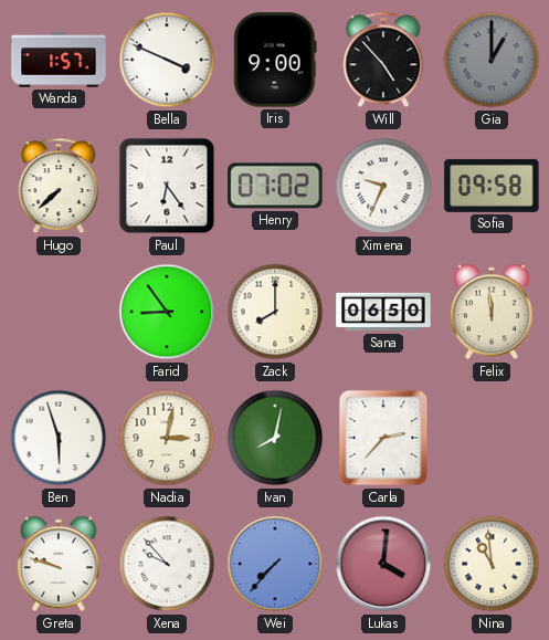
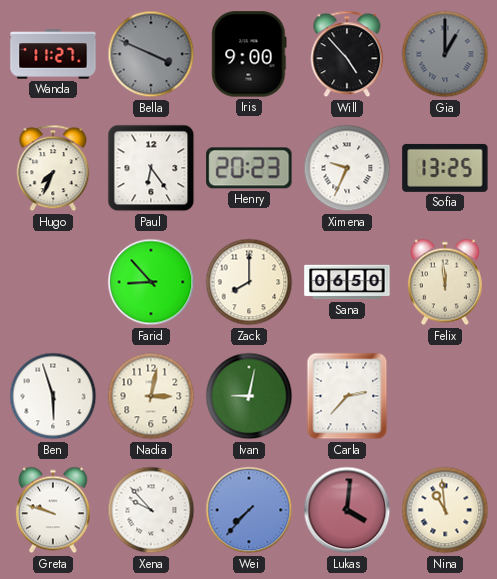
Wanda: 1:57 -> 11:27
Bella dial: white -> grey
Hugo: 7:38 -> 7:34
Henry: 07:02 -> 20:23
Sofia: 09:58 -> 13:25
Farid: 8:54 -> 8:53
Ivan: 8:02 -> 9:02
